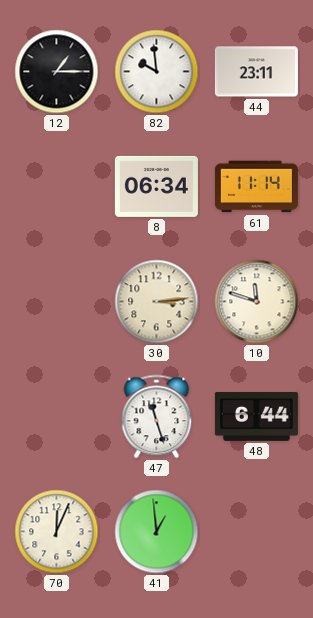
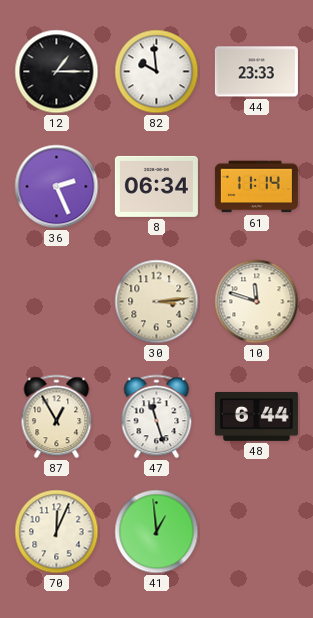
44: 23:11 -> 23:33
36: none -> 2:26
87: none -> 12:55
